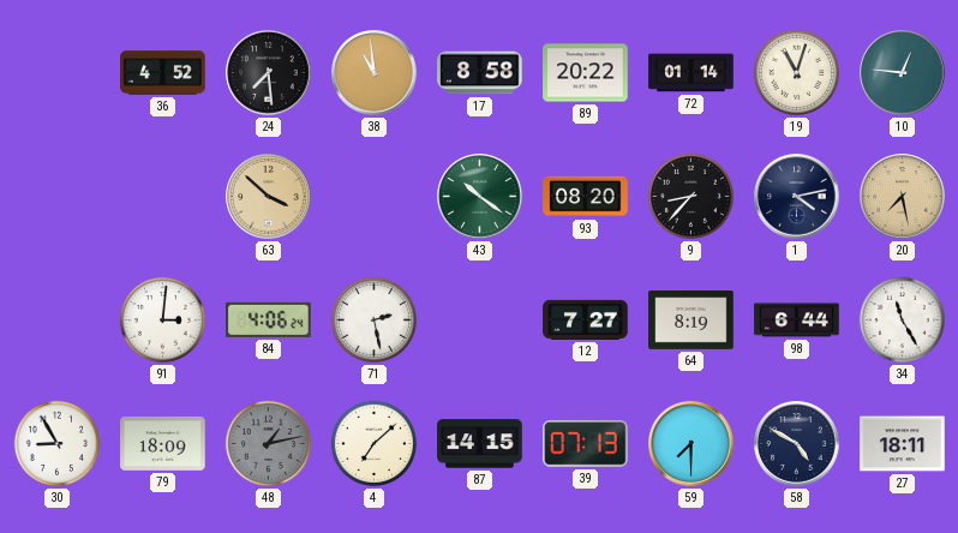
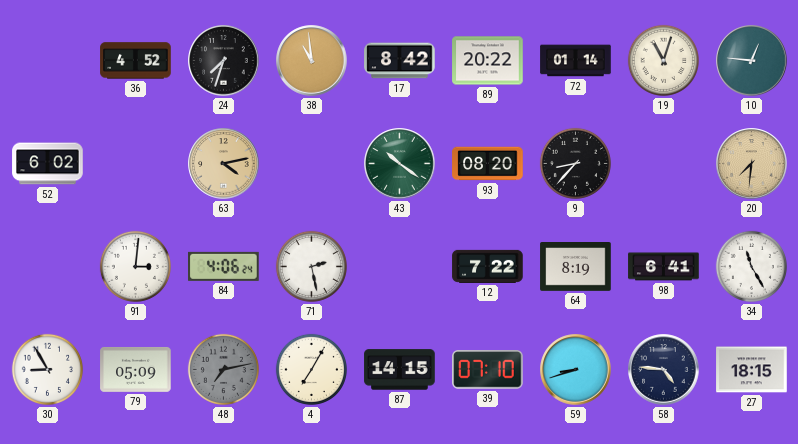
24: 7:29 -> 7:33
17: 8:58 -> 8:42
52: none -> 6:02
63: 3:52 -> 4:13
1: 4:13 -> none
20: 7:28 -> 7:31
12: 7:27 -> 7:22
98: 6:44 -> 6:41
79: 18:09 -> 05:09
48: 1:13 -> 7:13
4: 7:08 -> 7:05
39: 07:13 -> 07:10
59: 7:30 -> 8:42
58: 4:50 -> 4:46
27: 18:11 -> 18:15
